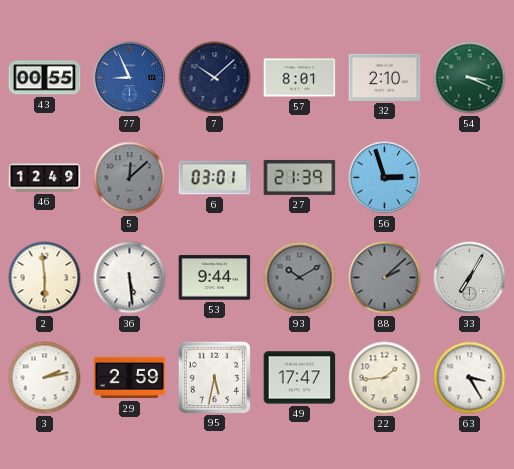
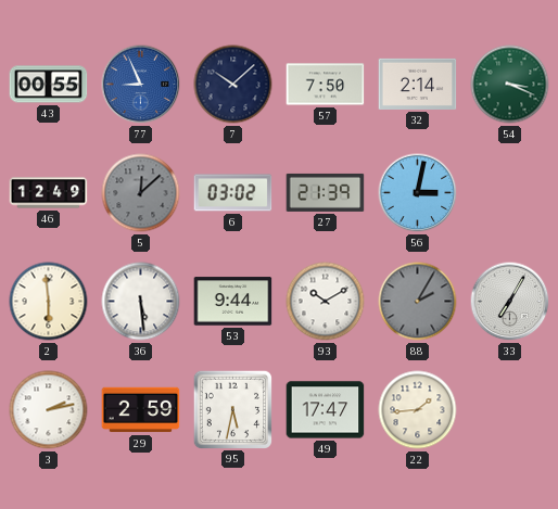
57: 8:01 -> 7:50
32: 2:10 -> 2:14
6: 03:01 -> 03:02
56: 2:57 -> 3:02
93 dial: grey -> white
88: 2:08 -> 2:05
63: 3:25 -> none
